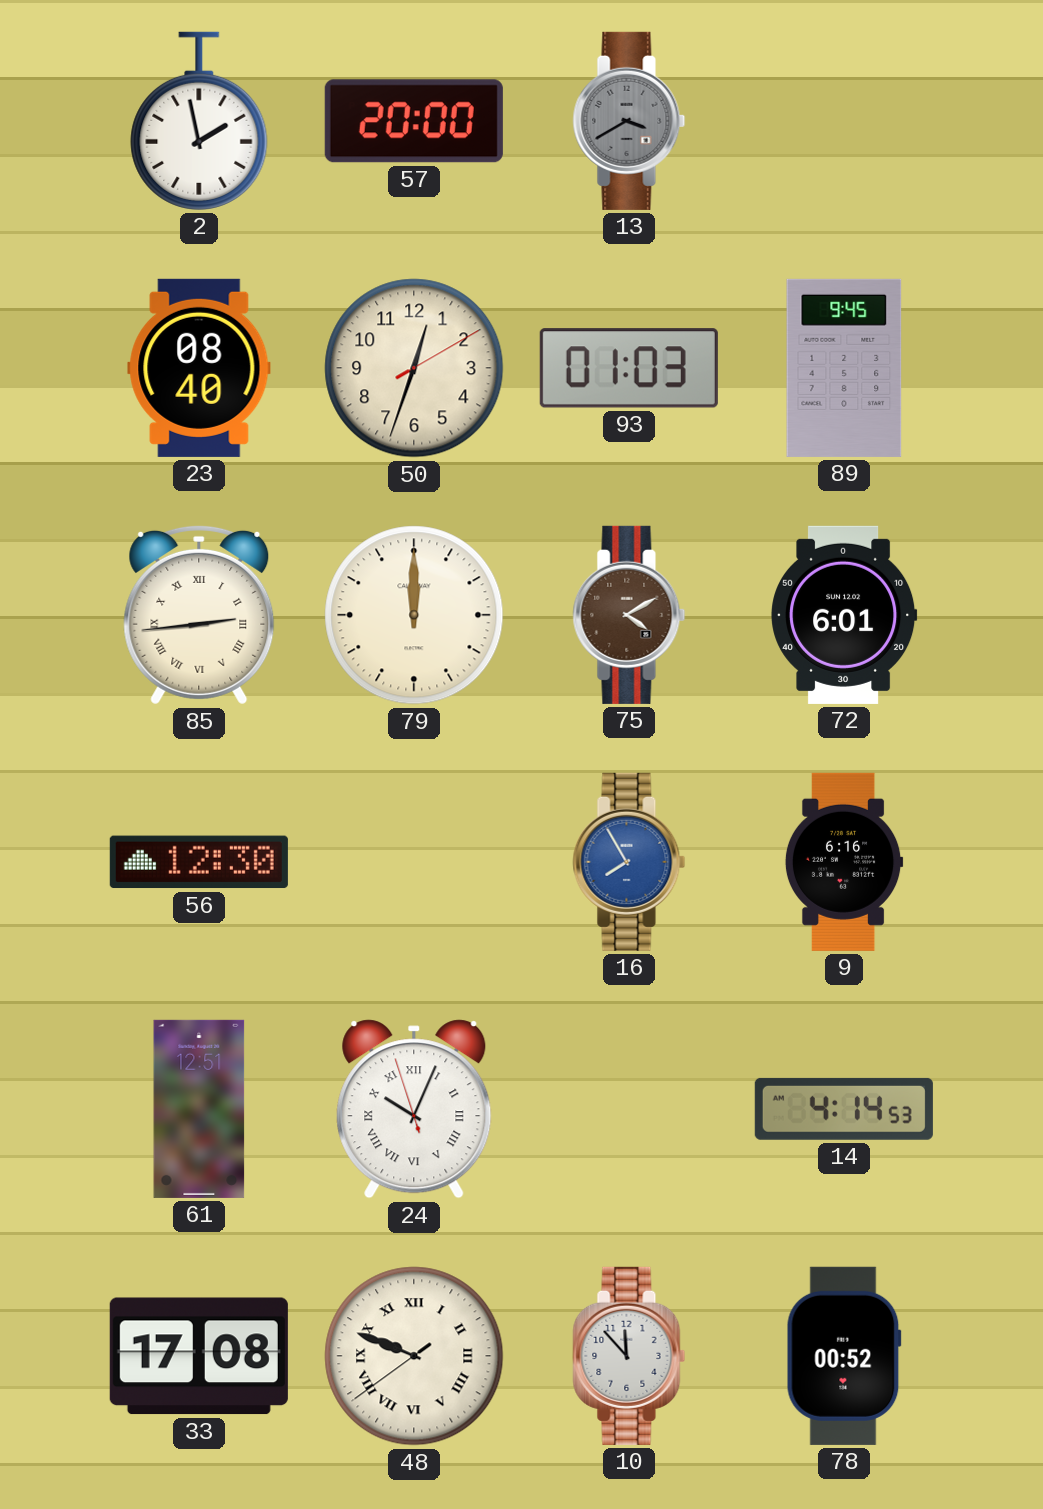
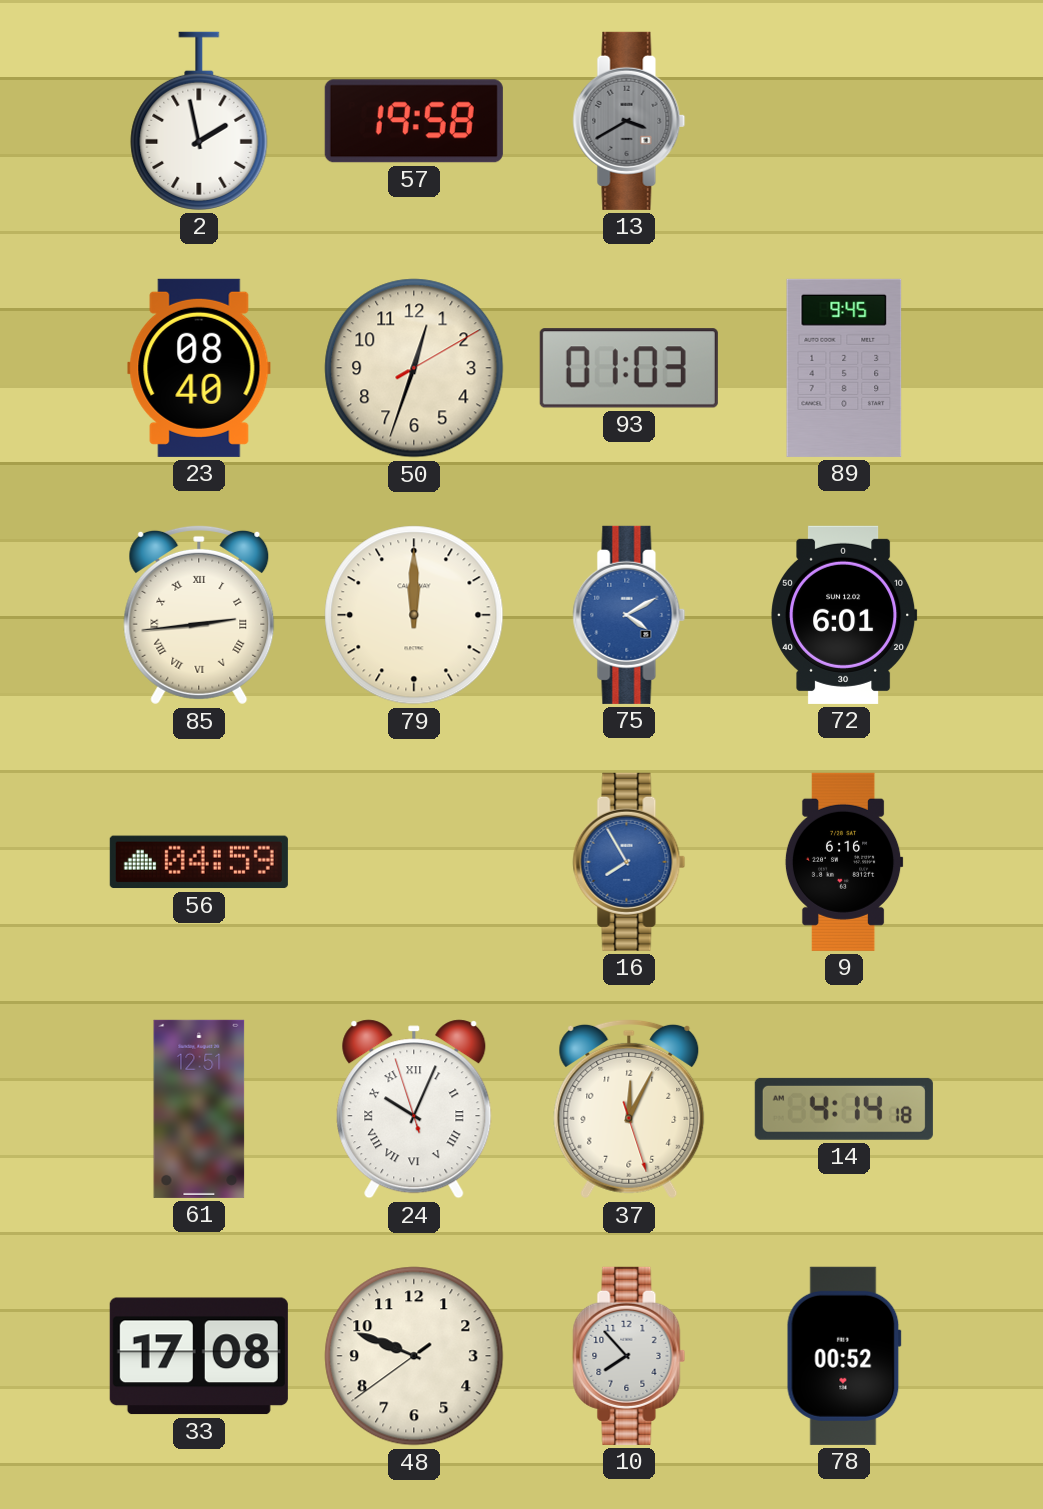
57: 20:00 -> 19:58
75 dial: brown -> blue
56: 12:30 -> 04:59
37: none -> 12:04
14: 4:14:53 -> 4:14:18
48 numerals: Roman -> Arabic
10: 11:53 -> 7:53
